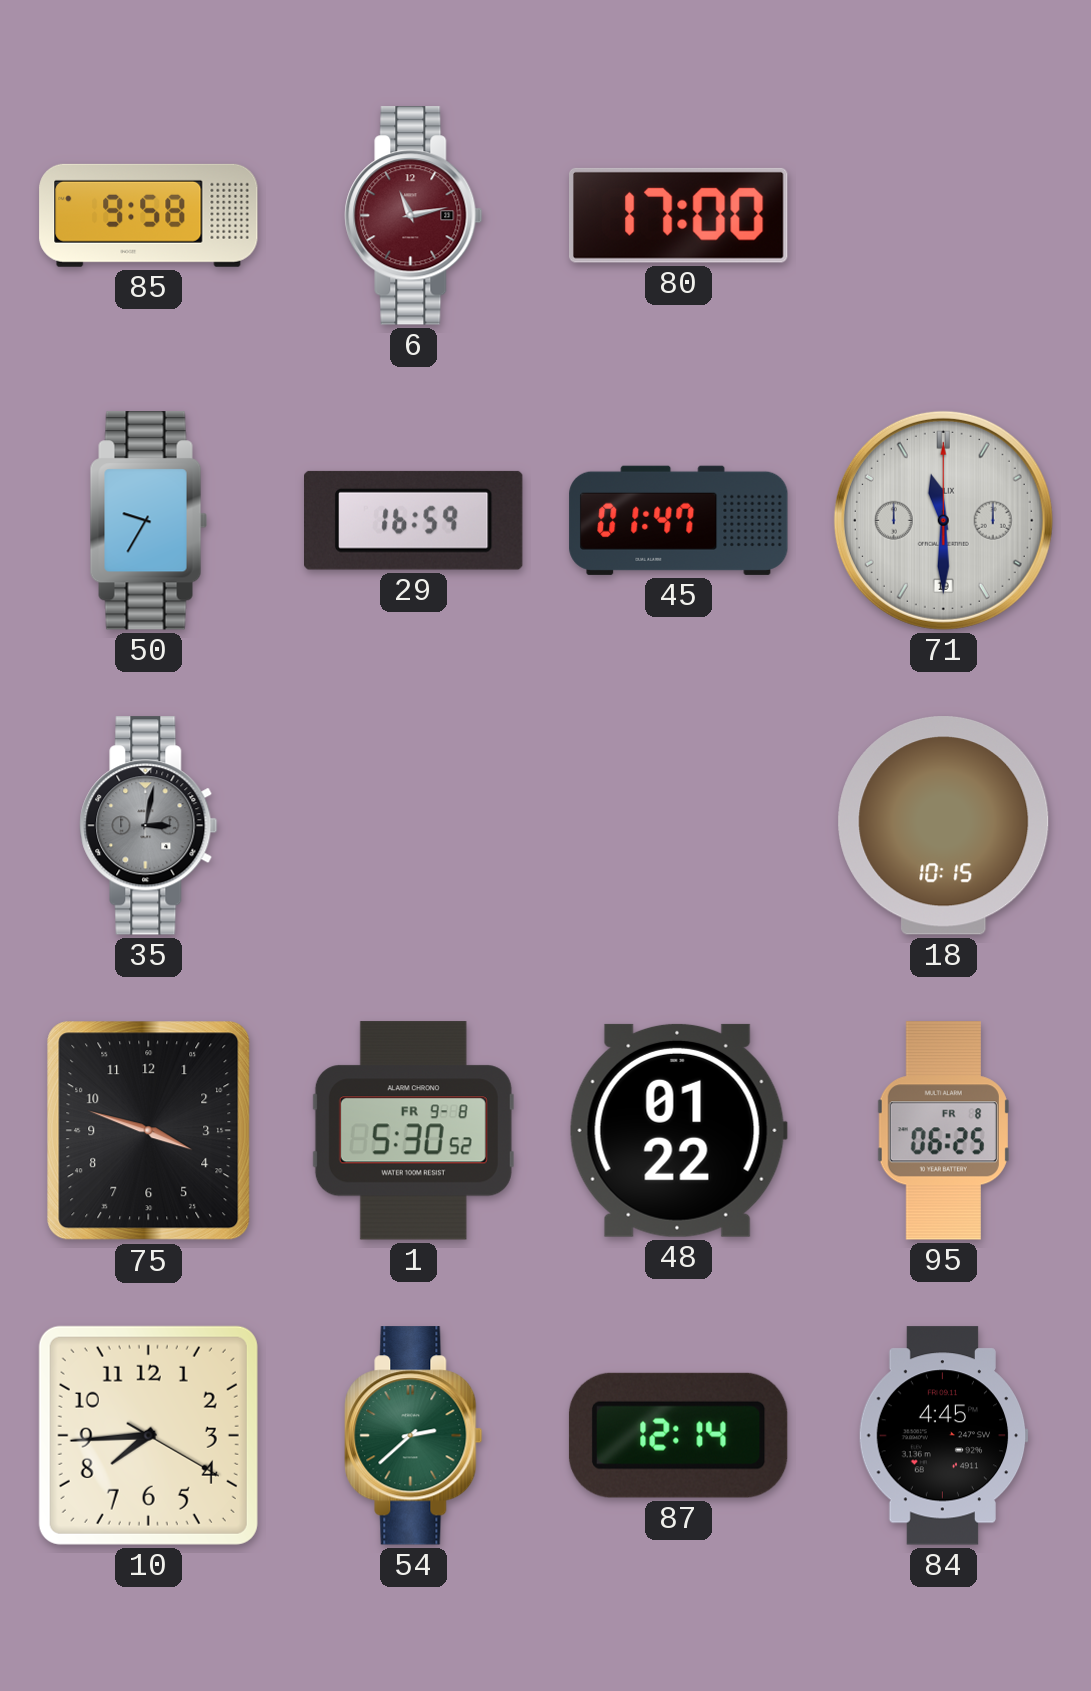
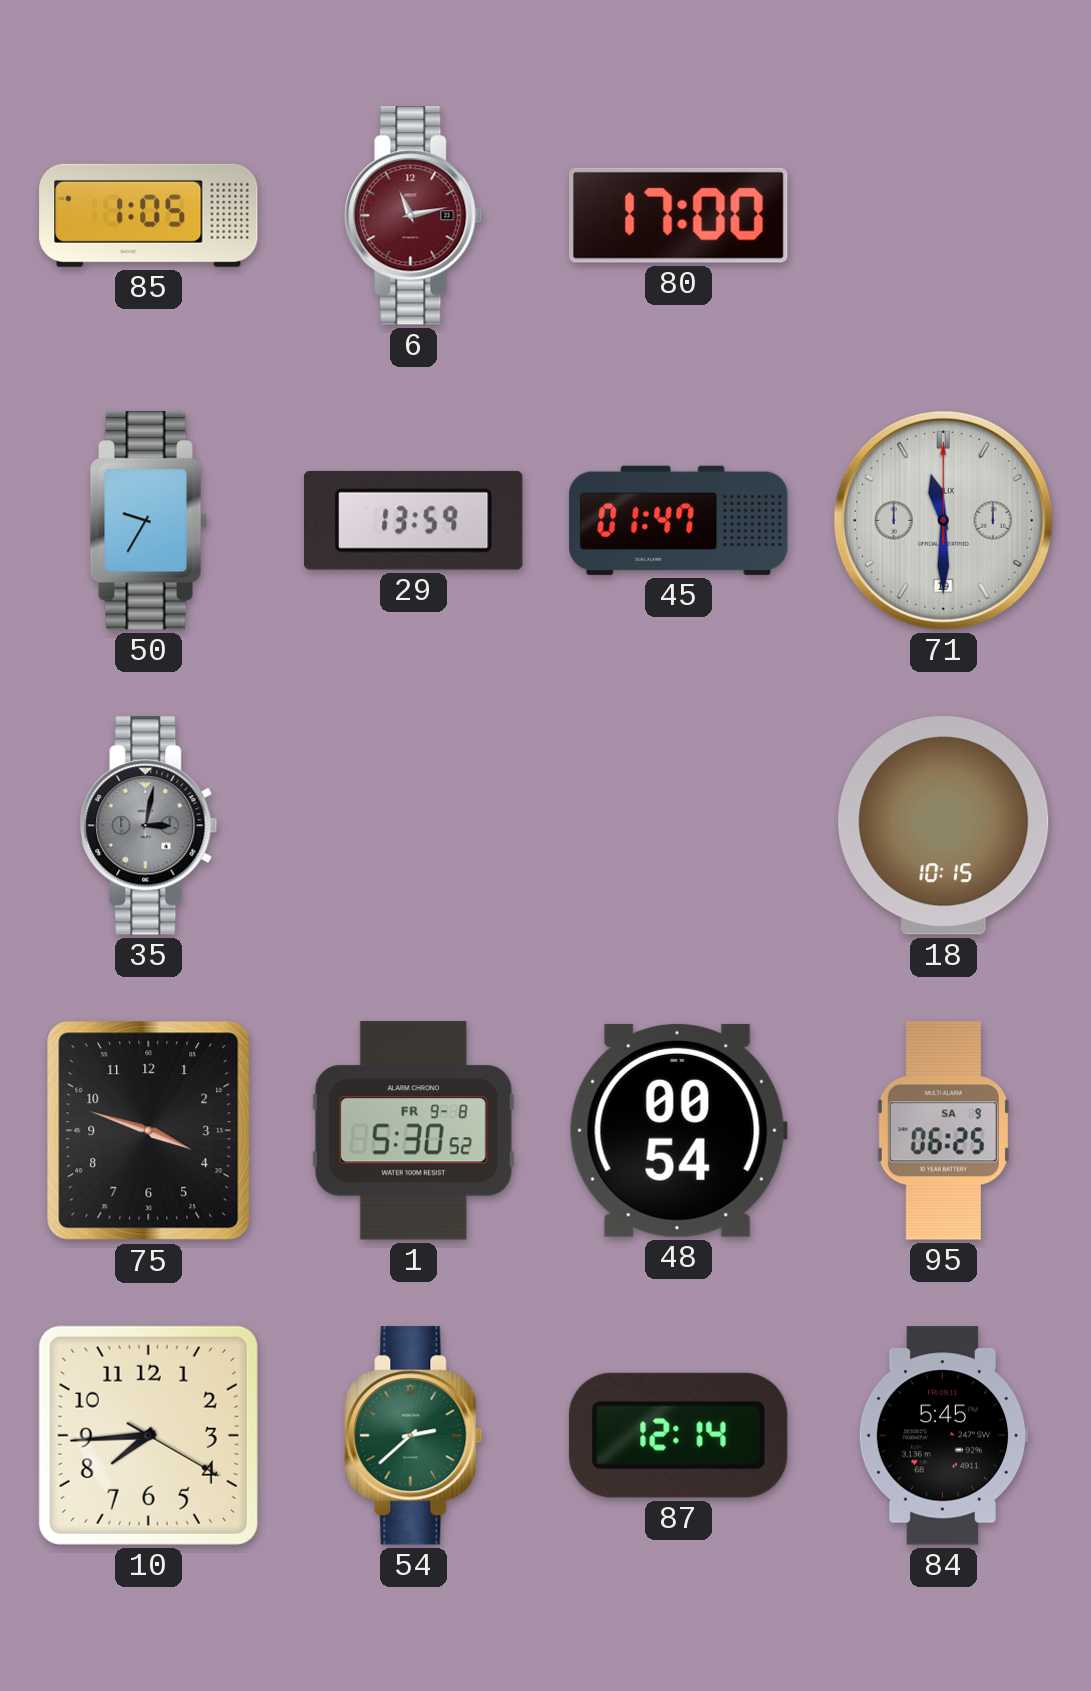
85: 9:58 -> 1:05
29: 16:59 -> 13:59
48: 01:22 -> 00:54
95 date: FR 8 -> SA 9
84: 4:45 -> 5:45
